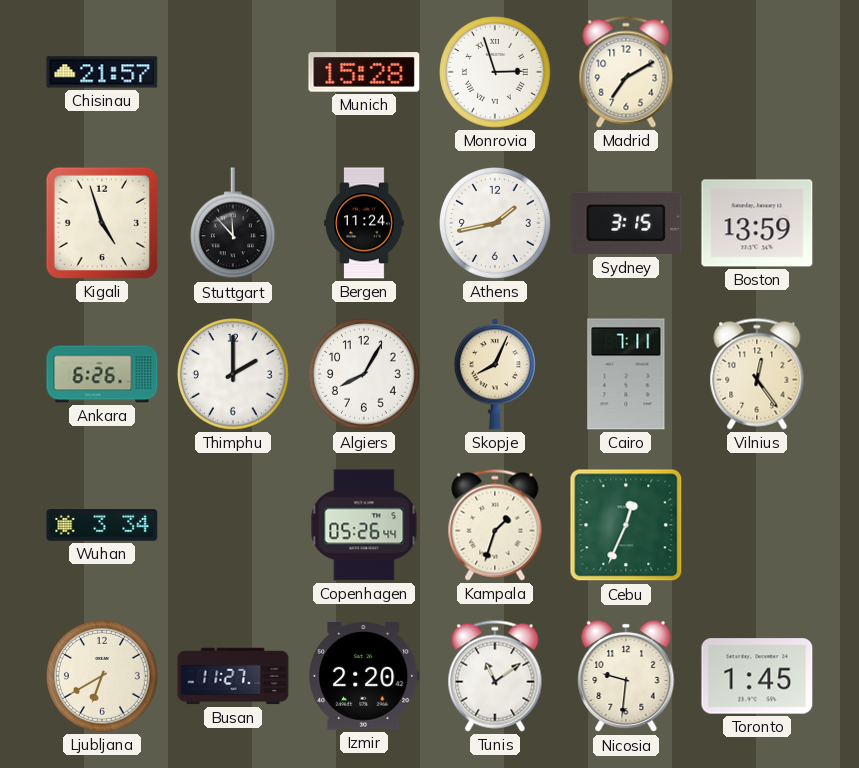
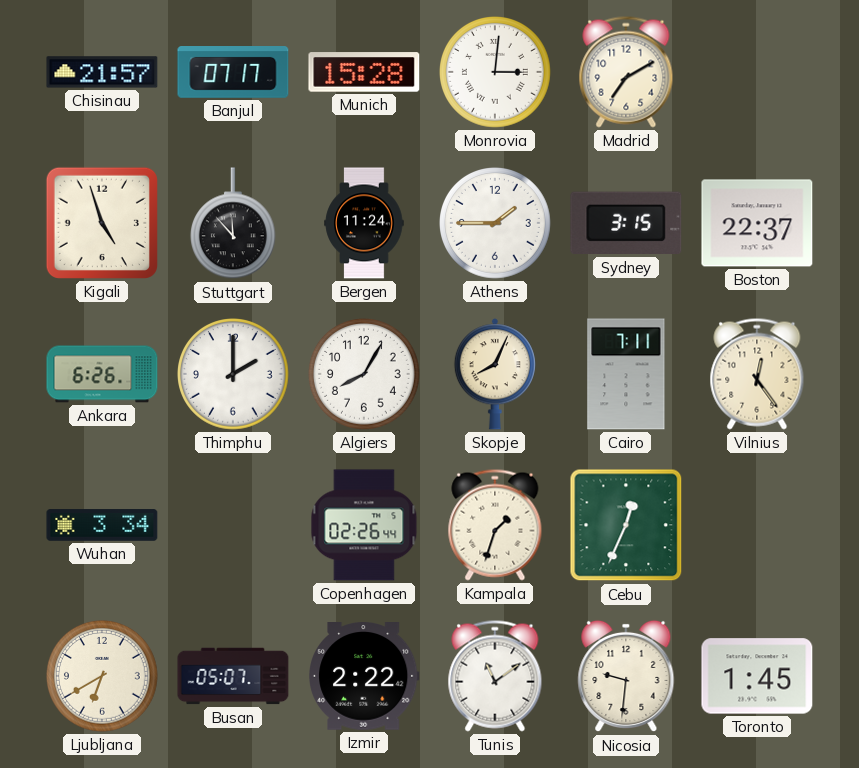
Banjul: none -> 07:17
Monrovia: 2:57 -> 3:01
Athens: 1:43 -> 1:45
Boston: 13:59 -> 22:37
Copenhagen: 05:26 -> 02:26
Busan: 11:27 -> 05:07
Izmir: 2:20 -> 2:22
